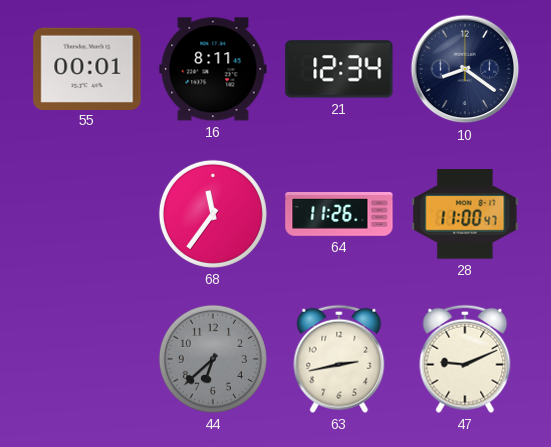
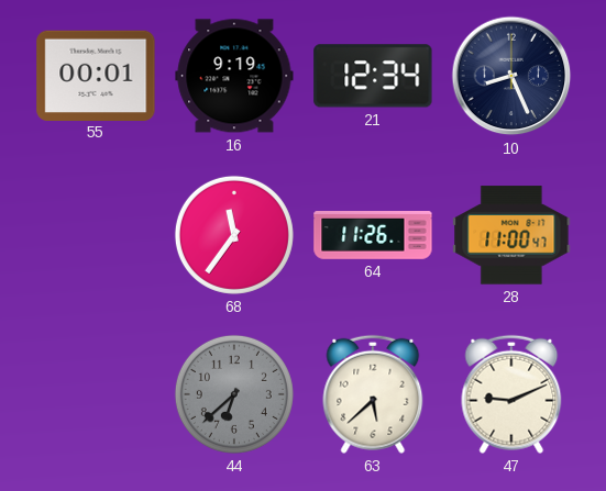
16: 8:11 -> 9:19
10: 8:21 -> 8:26
63: 2:43 -> 5:38
